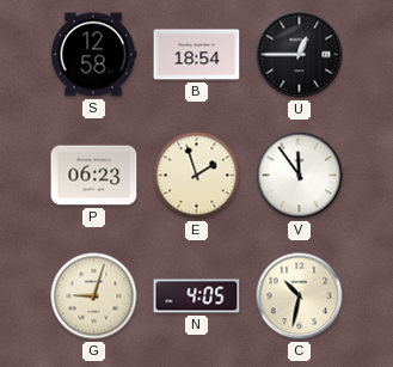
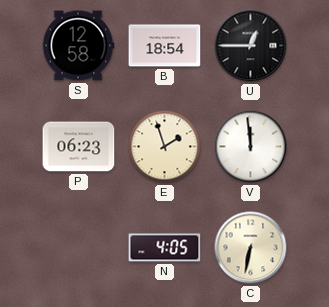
V: 11:54 -> 11:59
G: 9:03 -> none
C: 10:32 -> 6:32
